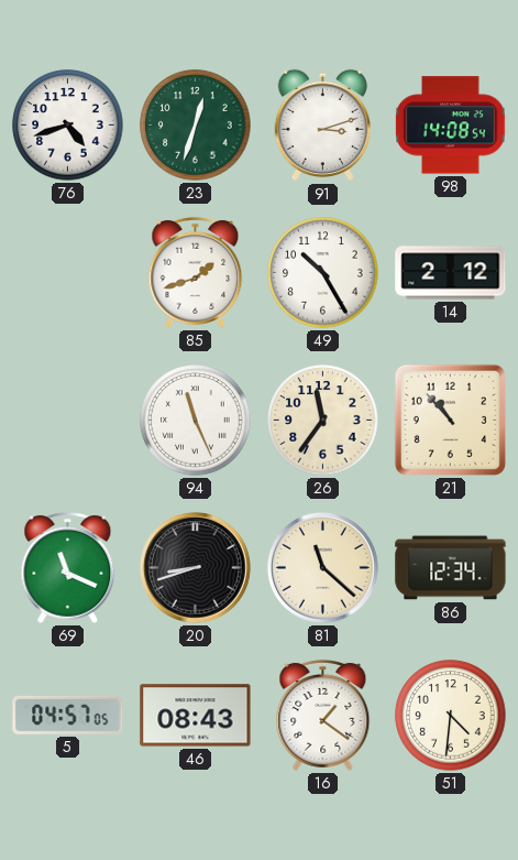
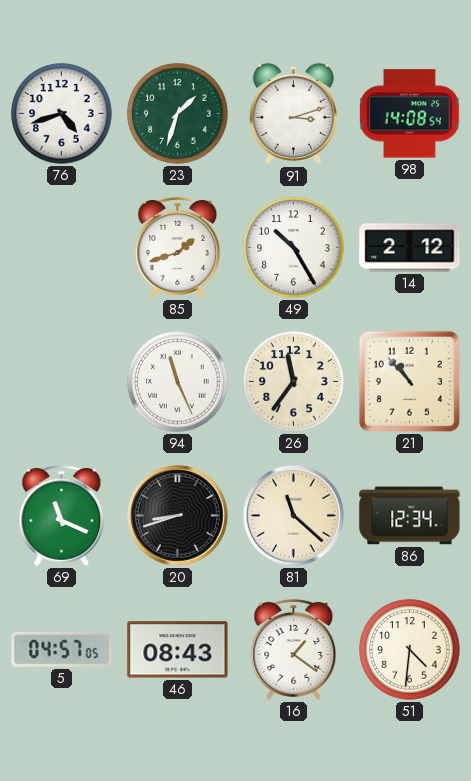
23: 12:33 -> 1:33
